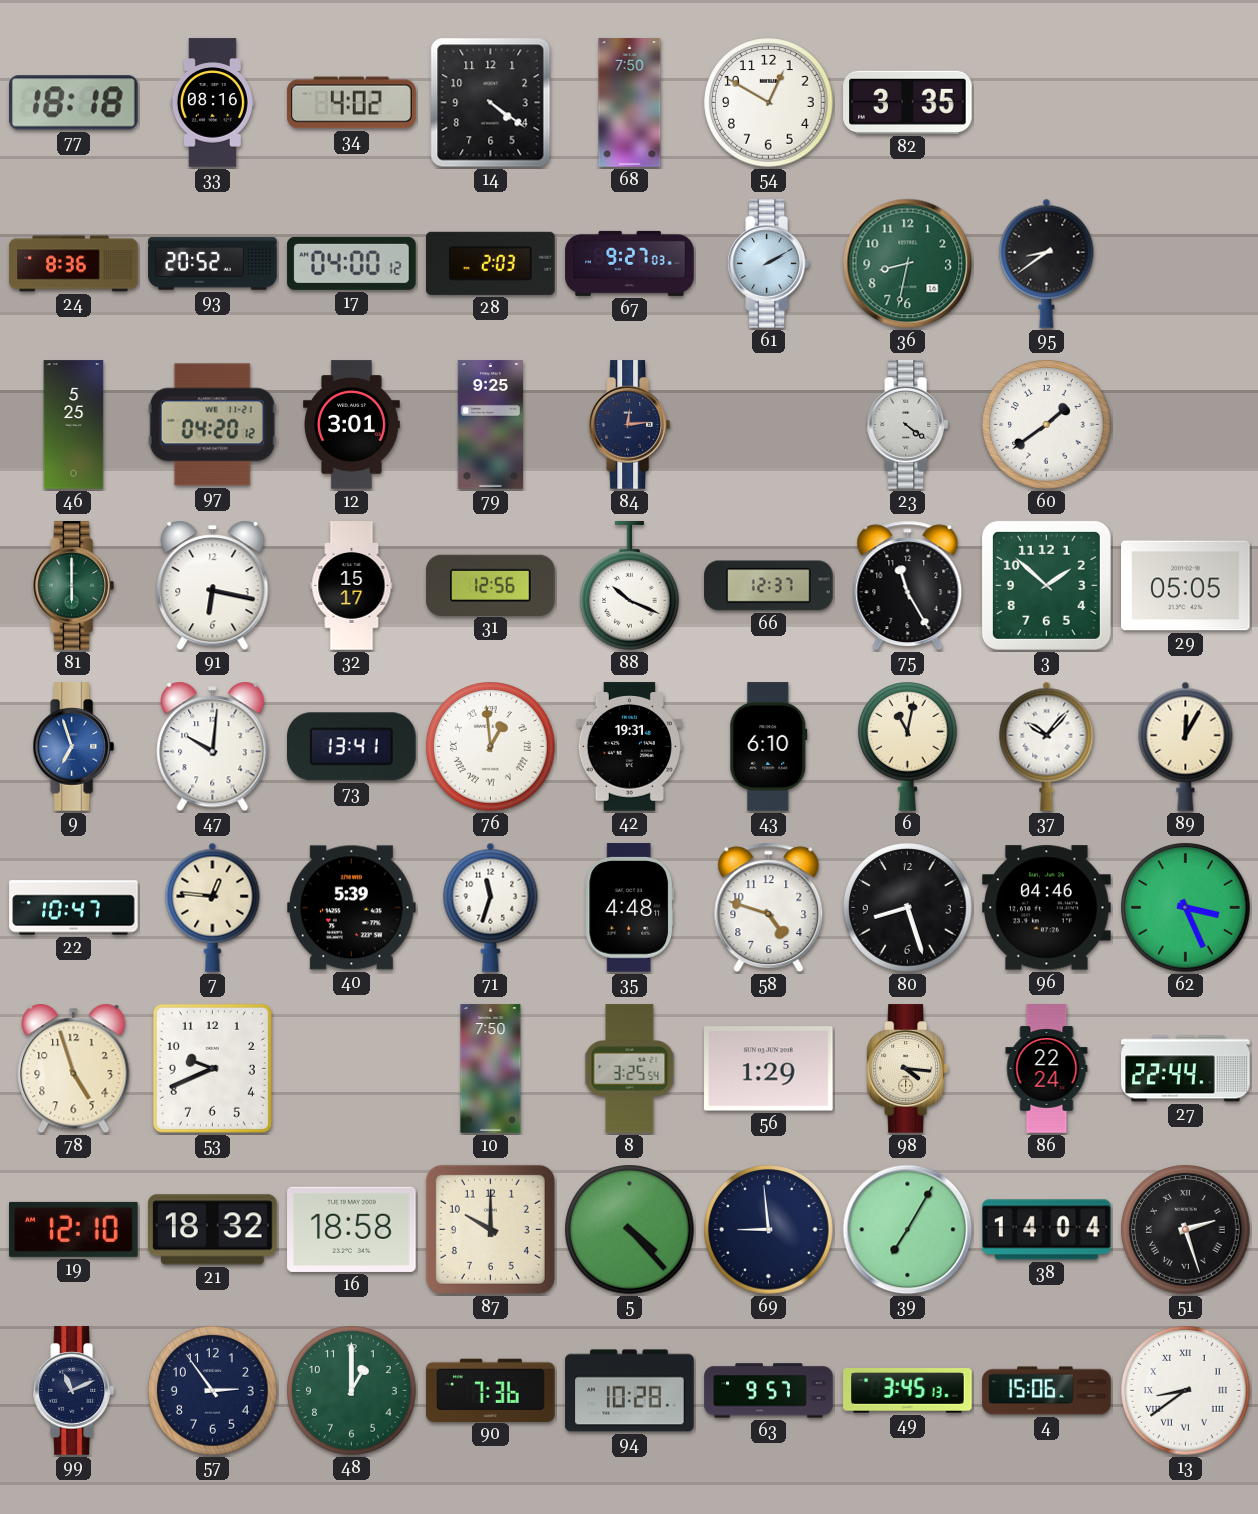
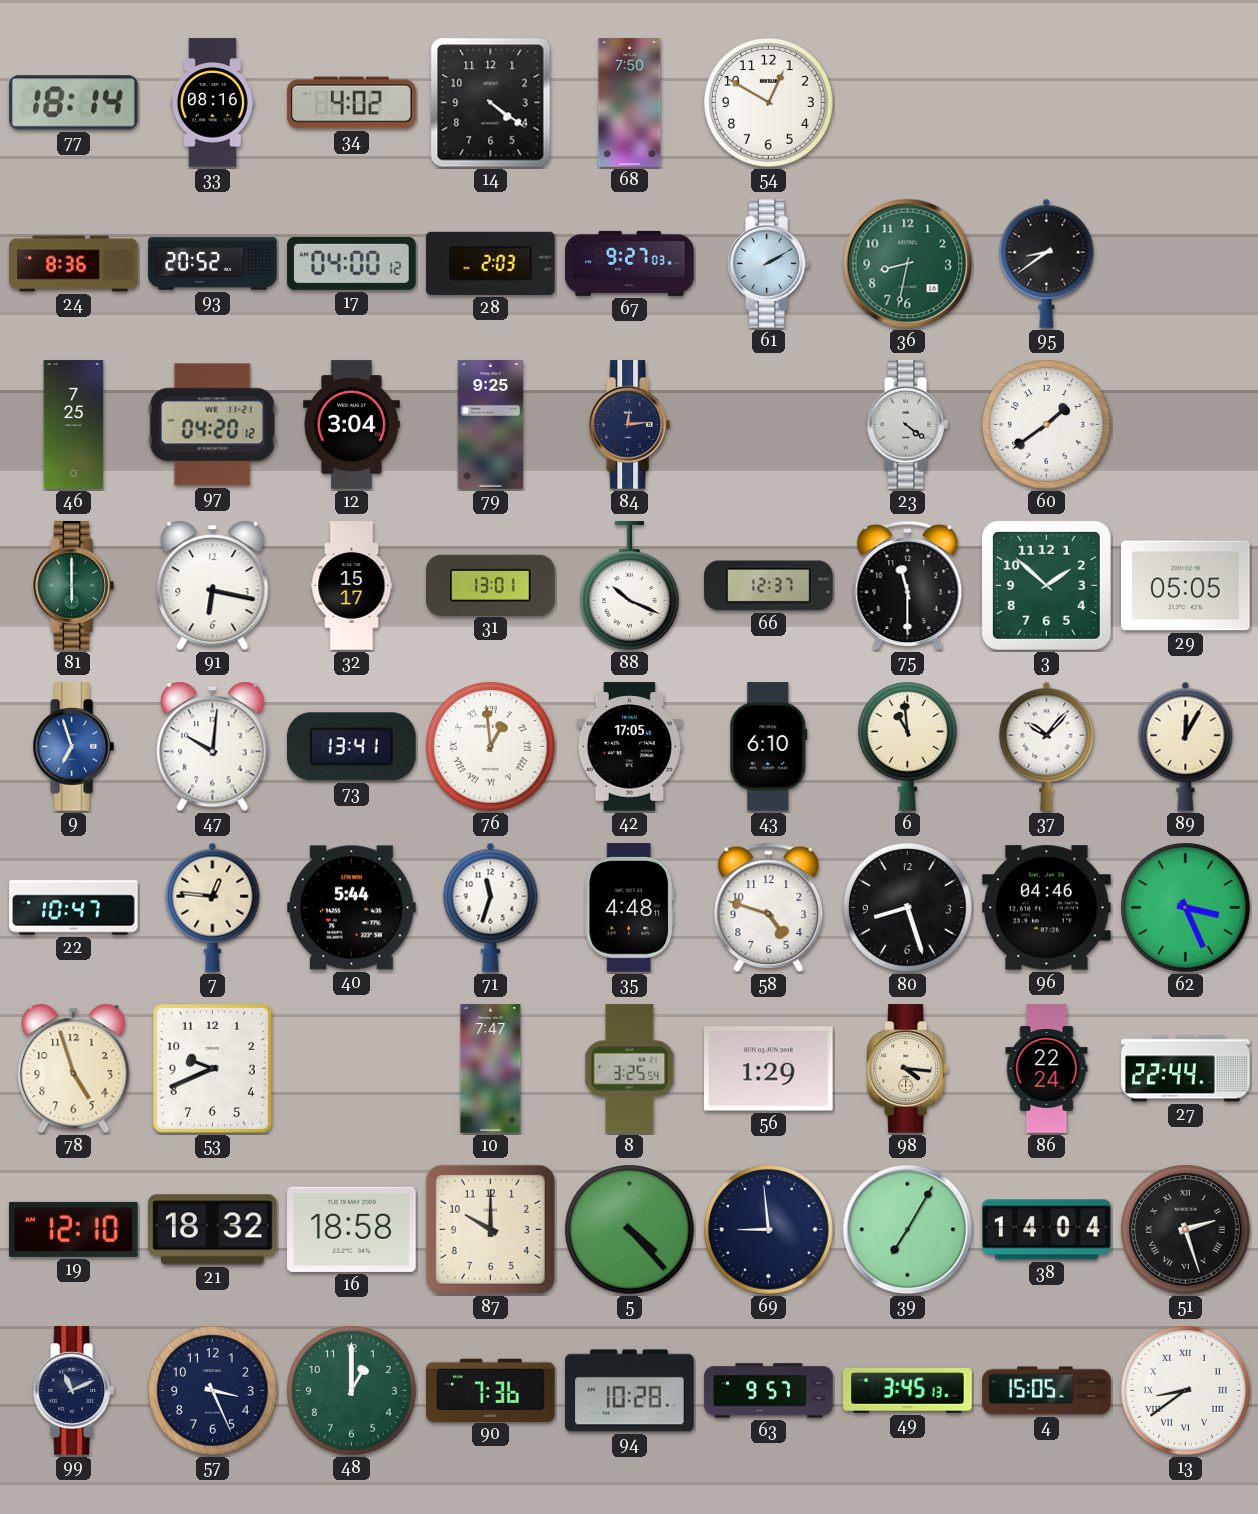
77: 18:18 -> 18:14
82: 3:35 -> none
46: 5:25 -> 7:25
12: 3:01 -> 3:04
31: 12:56 -> 13:01
75: 11:25 -> 11:30
42: 19:31 -> 17:05
6: 11:02 -> 10:59
40: 5:39 -> 5:44
10: 7:50 -> 7:47
57: 2:54 -> 3:26
4: 15:06 -> 15:05
